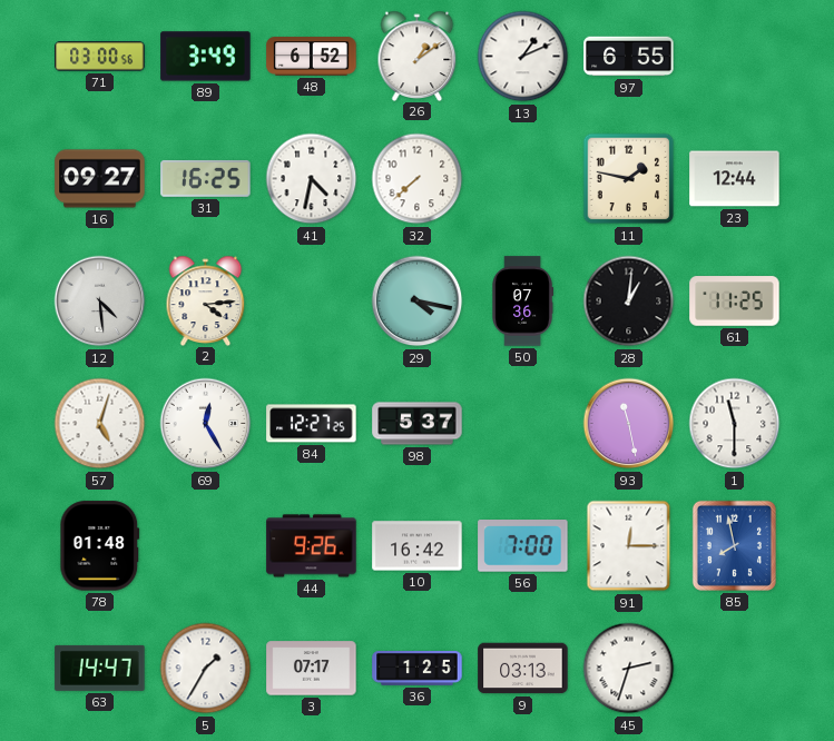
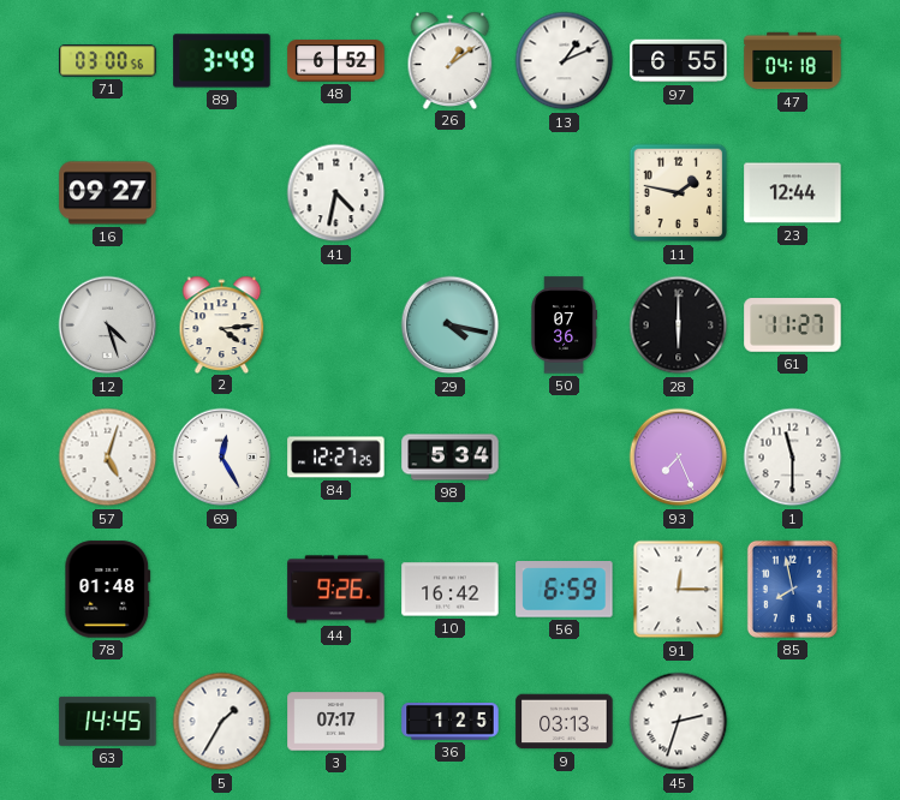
47: none -> 04:18
31: 16:25 -> none
32: 7:38 -> none
12: 4:29 -> 4:27
28: 1:01 -> 6:00
61: 11:25 -> 11:27
98: 5:37 -> 5:34
93: 11:28 -> 7:26
56: 7:00 -> 6:59
63: 14:47 -> 14:45
